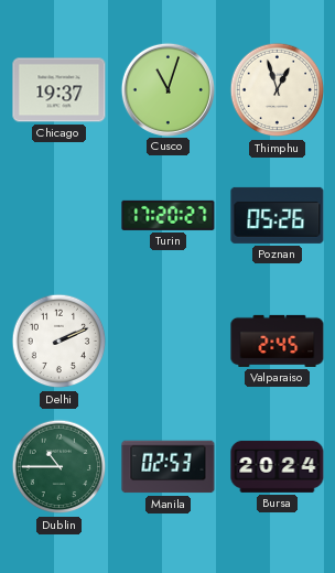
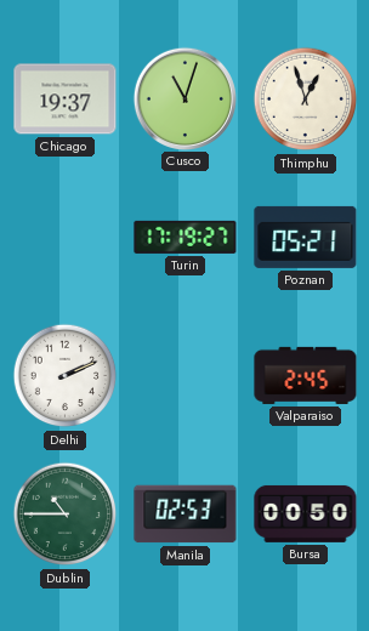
Turin: 17:20 -> 17:19
Poznan: 05:26 -> 05:21
Bursa: 20:24 -> 00:50
